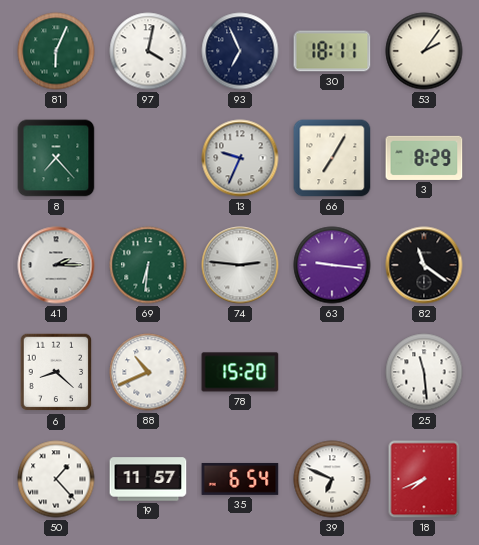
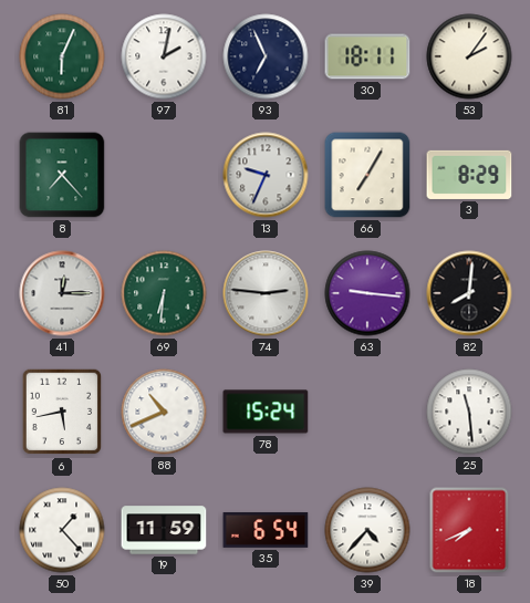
97: 4:02 -> 2:02
41: 2:15 -> 12:15
82: 11:21 -> 8:01
6: 8:22 -> 5:43
78: 15:20 -> 15:24
19: 11:57 -> 11:59
39: 6:49 -> 4:37
